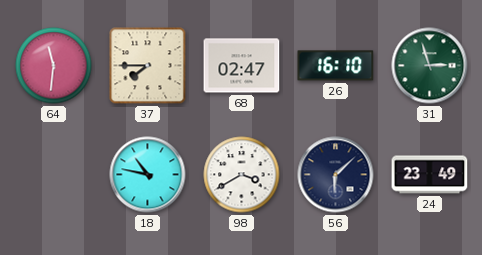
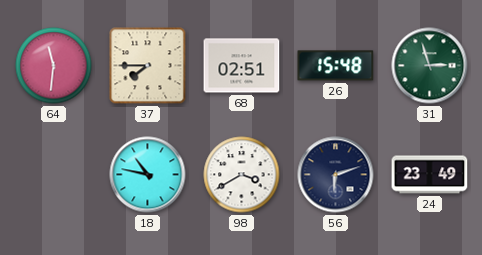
68: 02:47 -> 02:51
26: 16:10 -> 15:48
56: 6:08 -> 6:12
